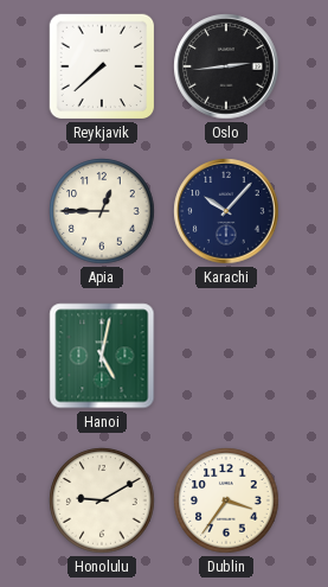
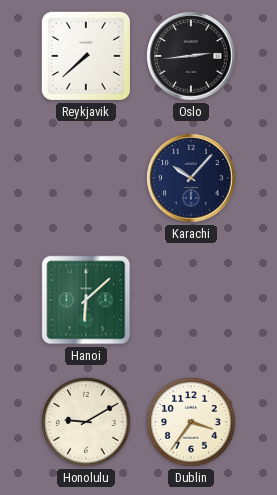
Apia: 12:45 -> none
Hanoi: 5:02 -> 6:08
